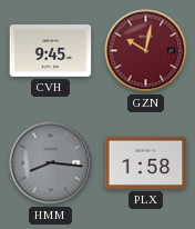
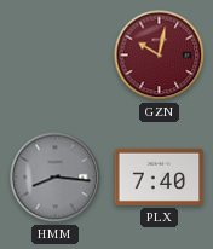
CVH: 9:45 -> none
PLX: 1:58 -> 7:40
